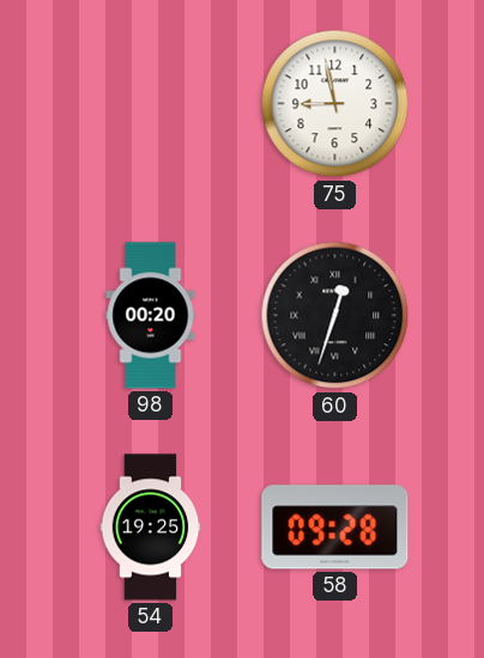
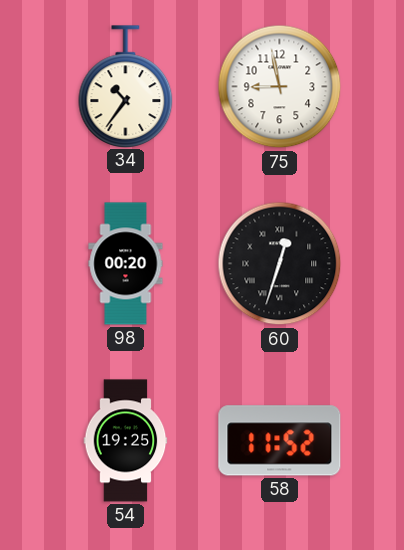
34: none -> 10:36
58: 09:28 -> 11:52
